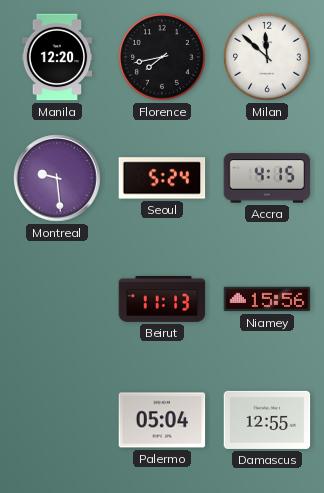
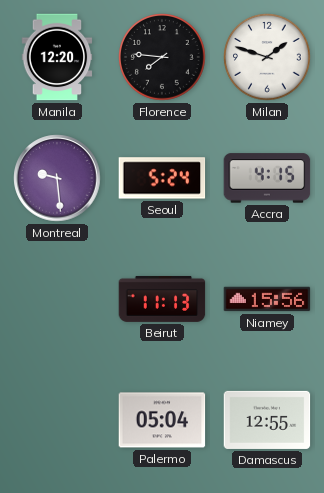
Florence: 7:43 -> 7:46
Milan: 11:52 -> 1:48
